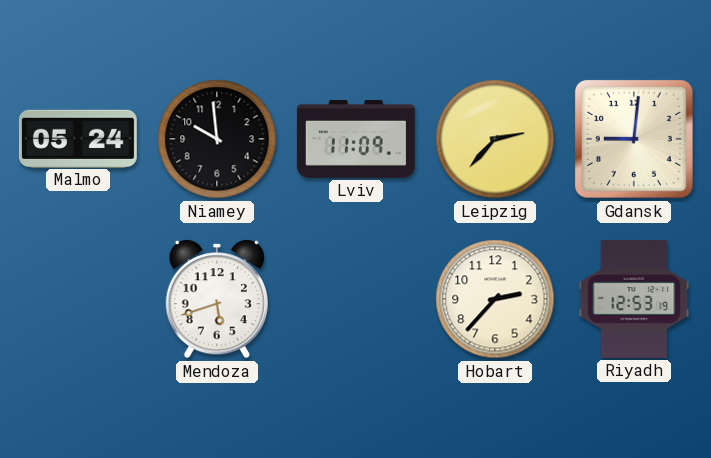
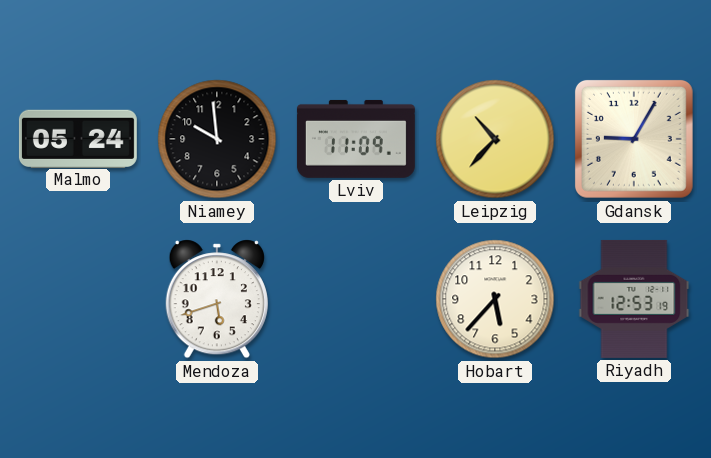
Leipzig: 2:37 -> 10:37
Gdansk: 9:01 -> 9:05
Hobart: 2:37 -> 5:37
